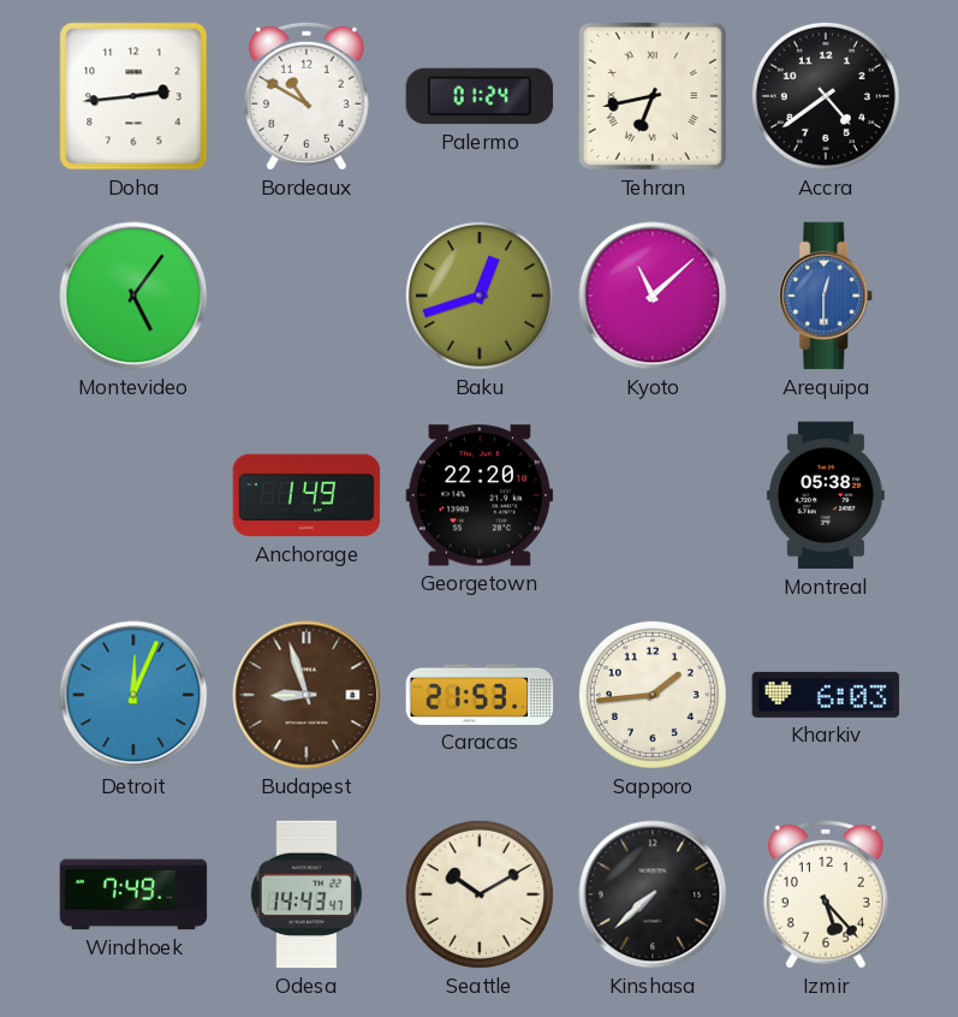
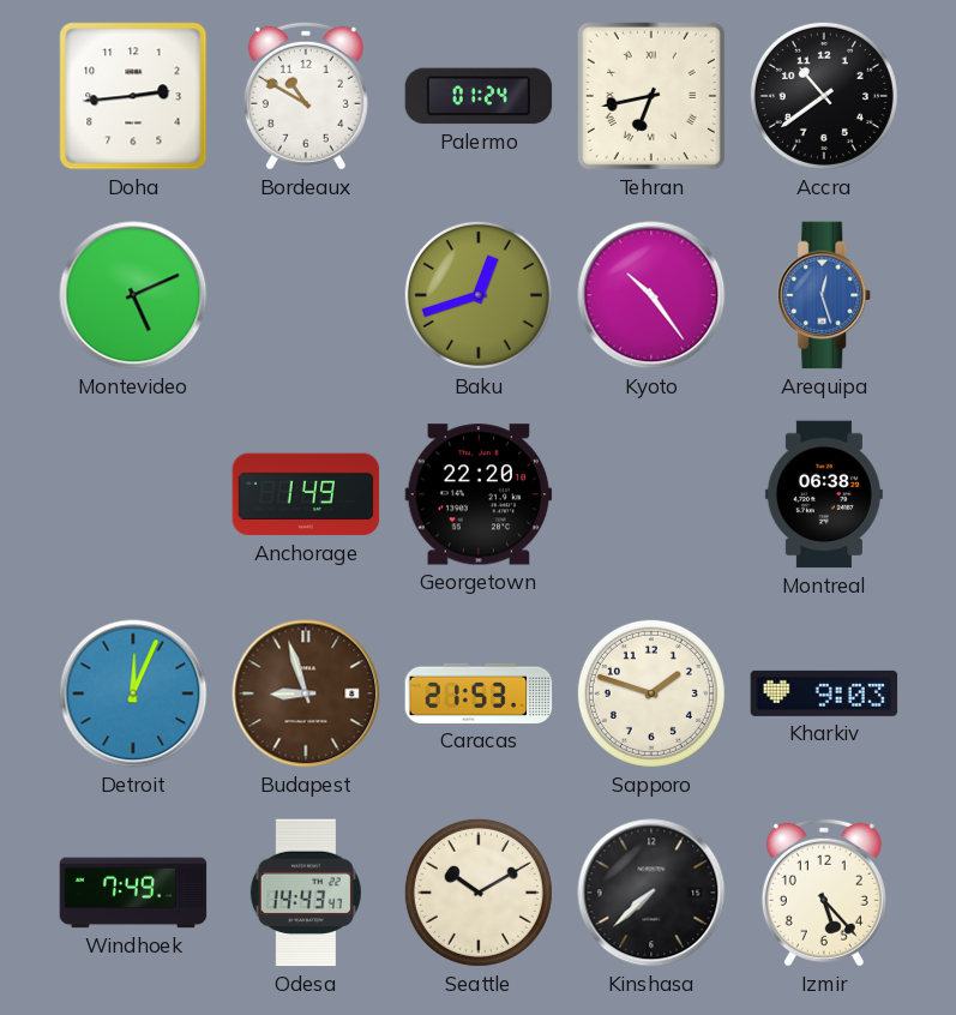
Accra: 4:39 -> 10:39
Montevideo: 5:06 -> 5:11
Kyoto: 11:08 -> 10:24
Arequipa: 12:30 -> 12:27
Montreal: 05:38 -> 06:38
Sapporo: 1:44 -> 1:48
Kharkiv: 6:03 -> 9:03
